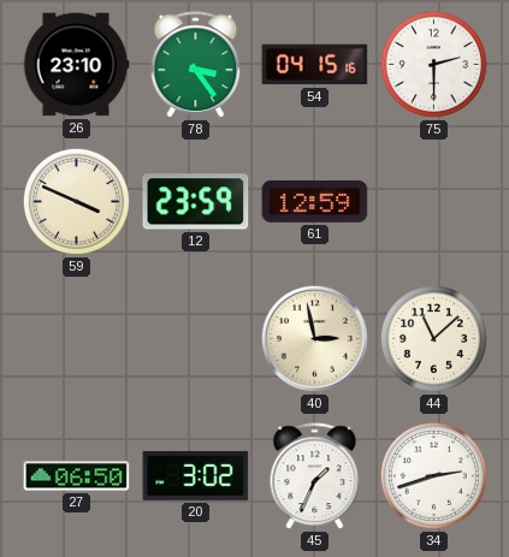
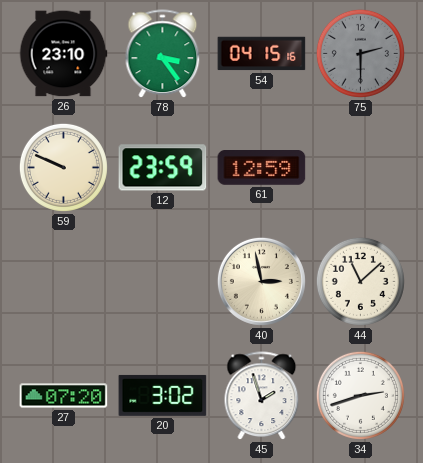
75 dial: white -> grey
59: 3:49 -> 9:49
27: 06:50 -> 07:20
45: 1:34 -> 1:57
